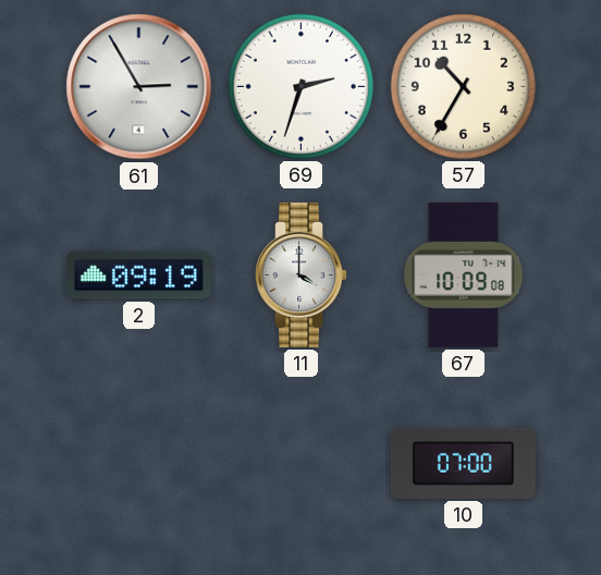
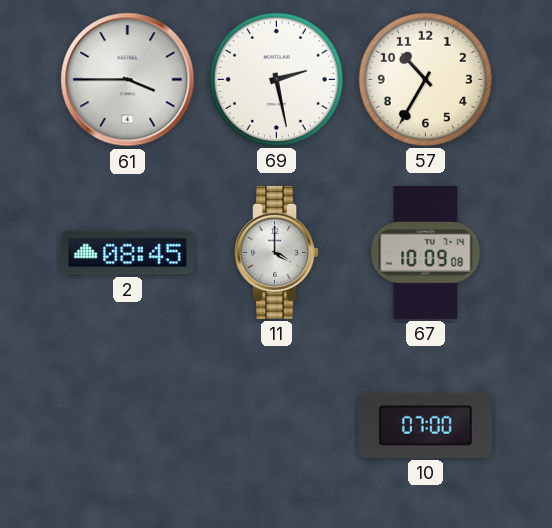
61: 2:55 -> 3:45
69: 2:33 -> 2:28
2: 09:19 -> 08:45
